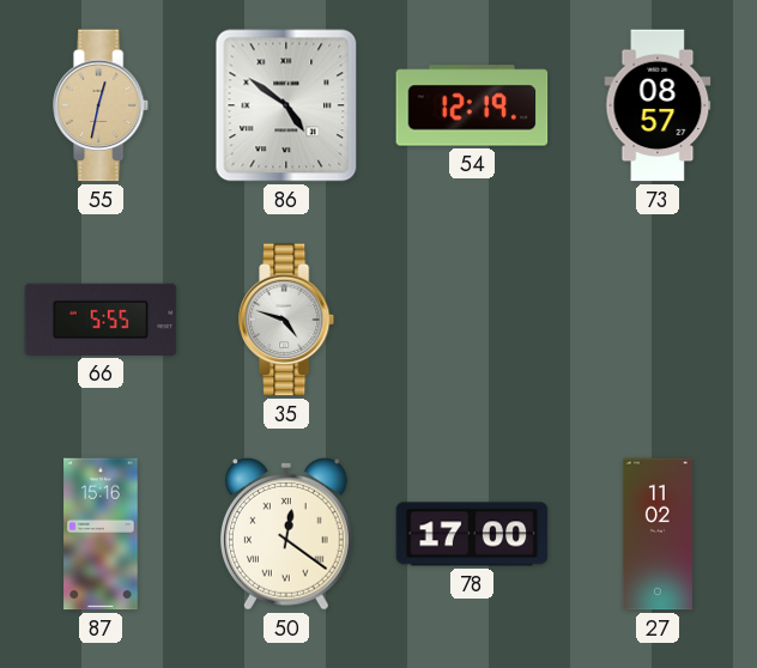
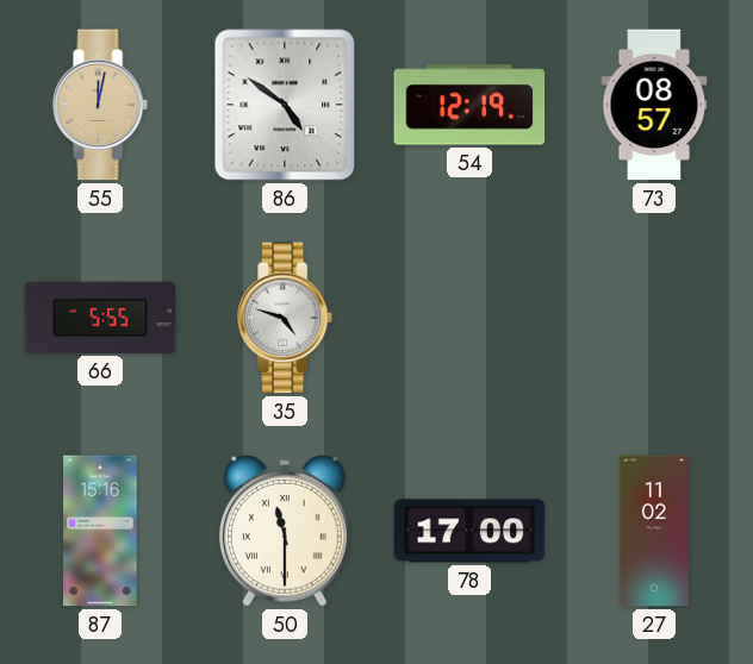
55: 12:32 -> 12:02
50: 12:21 -> 11:30
